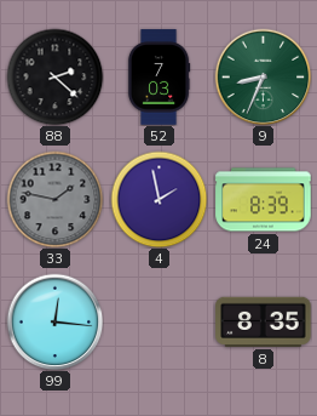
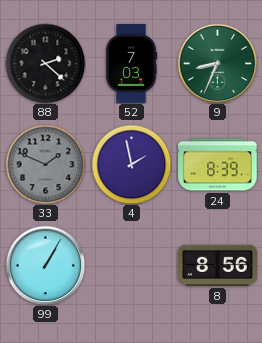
33: 1:47 -> 1:49
99: 12:16 -> 1:05
8: 8:35 -> 8:56
